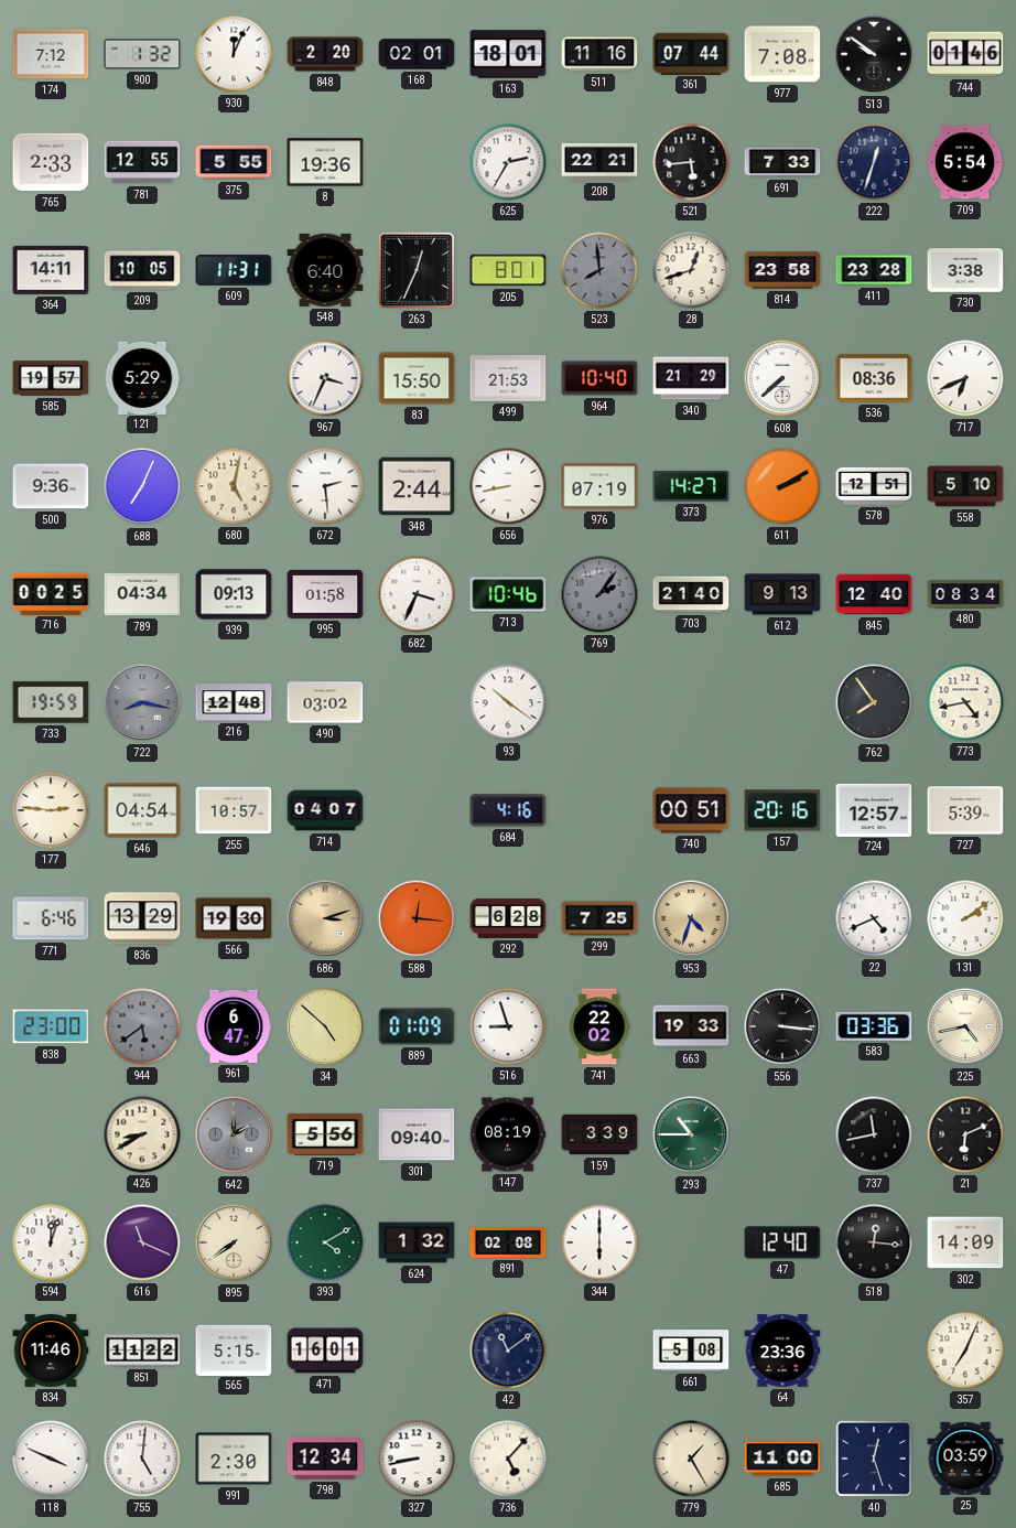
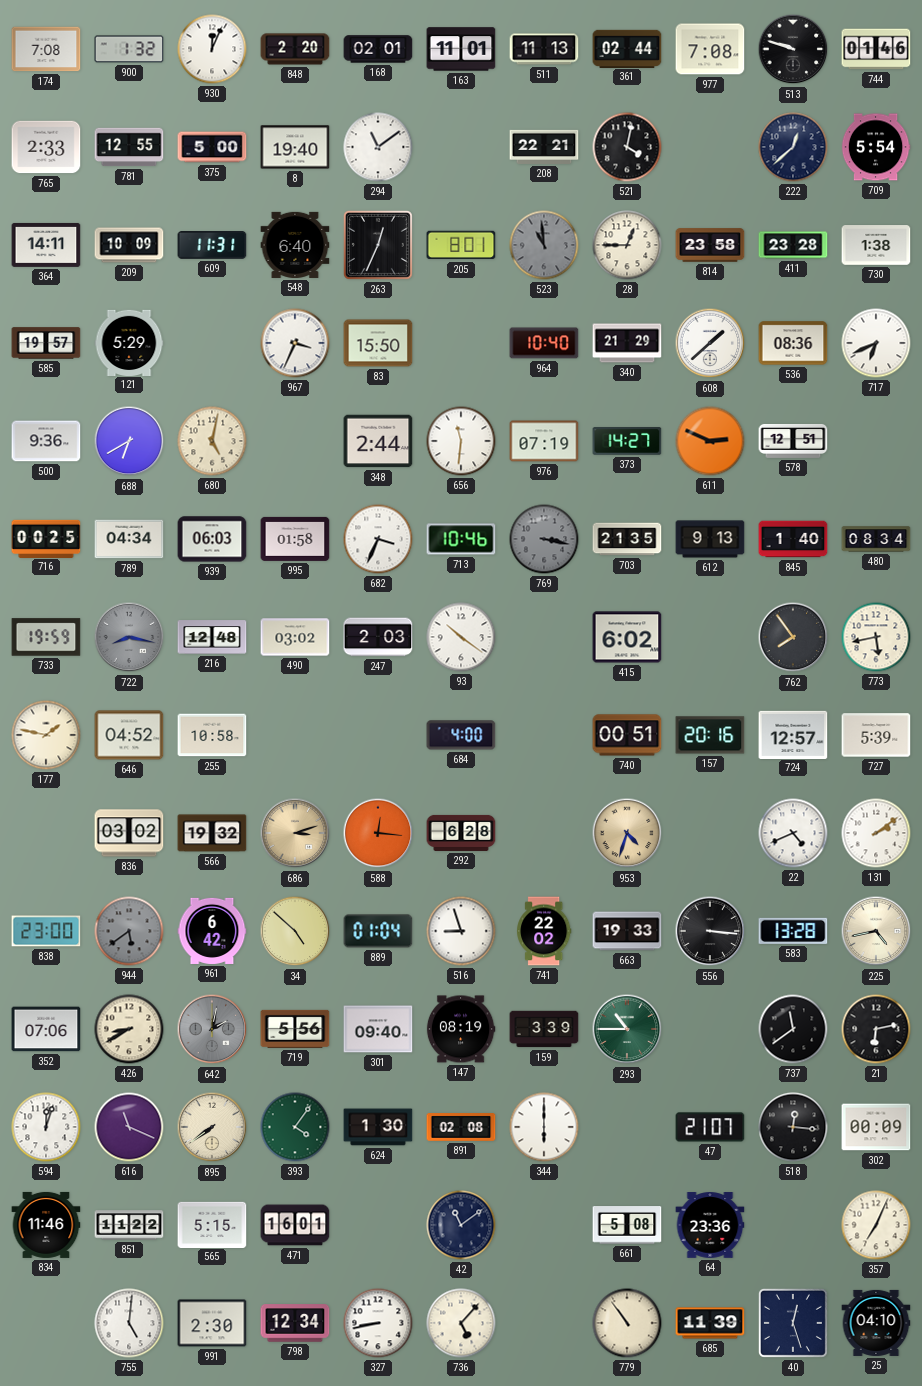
174: 7:12 -> 7:08
163: 18:01 -> 11:01
511: 11:16 -> 11:13
361: 07:44 -> 02:44
513: 9:51 -> 9:48
375: 5:55 -> 5:00
8: 19:36 -> 19:40
294: none -> 11:09
625: 2:35 -> none
521: 5:44 -> 4:02
691: 7:33 -> none
222: 12:33 -> 12:38
209: 10:05 -> 10:09
523: 7:59 -> 10:59
28: 12:42 -> 12:45
730: 3:38 -> 1:38
499: 21:53 -> none
608: 7:38 -> 1:38
688: 7:04 -> 6:40
672: 2:29 -> none
656: 8:43 -> 11:31
611: 2:10 -> 2:49
558: 5:10 -> none
939: 09:13 -> 06:03
769: 2:06 -> 3:17
703: 21:40 -> 21:35
845: 12:40 -> 1:40
247: none -> 2:03
415: none -> 6:02
773: 4:43 -> 5:43
177: 2:46 -> 1:47
646: 04:54 -> 04:52
255: 10:57 -> 10:58
714: 04:07 -> none
684: 4:16 -> 4:00
771: 6:46 -> none
836: 13:29 -> 03:02
566: 19:30 -> 19:32
299: 7:25 -> none
961: 6:47 -> 6:42
889: 01:09 -> 01:04
583: 03:36 -> 13:28
352: none -> 07:06
642: 2:00 -> 2:02
737: 11:43 -> 11:39
21: 6:11 -> 6:13
393: 4:10 -> 4:06
624: 1:32 -> 1:30
47: 12:40 -> 21:07
302: 14:09 -> 00:09
118: 3:49 -> none
779: 1:25 -> 10:54
685: 11:00 -> 11:39
25: 03:59 -> 04:10
